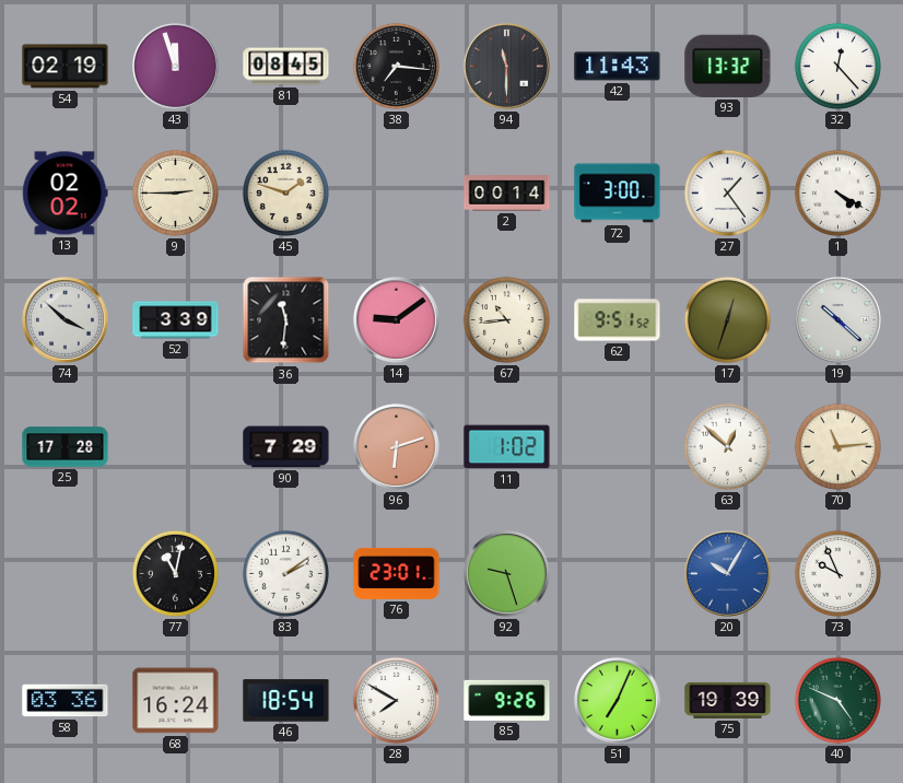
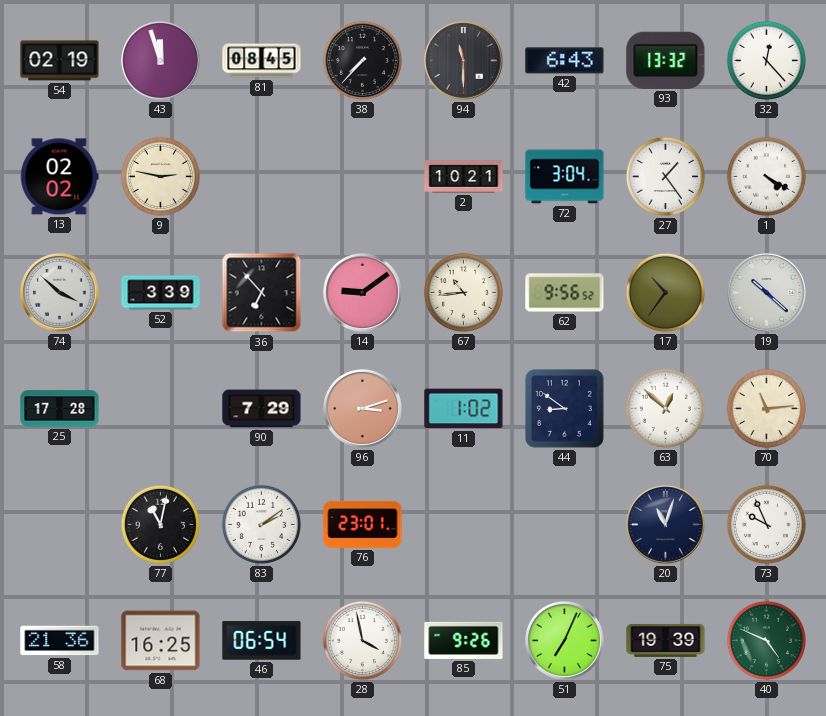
38: 7:16 -> 7:37
42: 11:43 -> 6:43
9: 2:45 -> 2:47
45: 1:48 -> none
2: 00:14 -> 10:21
72: 3:00 -> 3:04
36: 11:31 -> 6:53
62: 9:51 -> 9:56
17: 12:33 -> 10:36
96: 6:12 -> 3:12
44: none -> 8:51
92: 9:27 -> none
20: 10:05 -> 11:03
20 dial: blue -> navy
58: 03:36 -> 21:36
68: 16:24 -> 16:25
46: 18:54 -> 06:54
28: 7:50 -> 3:58
